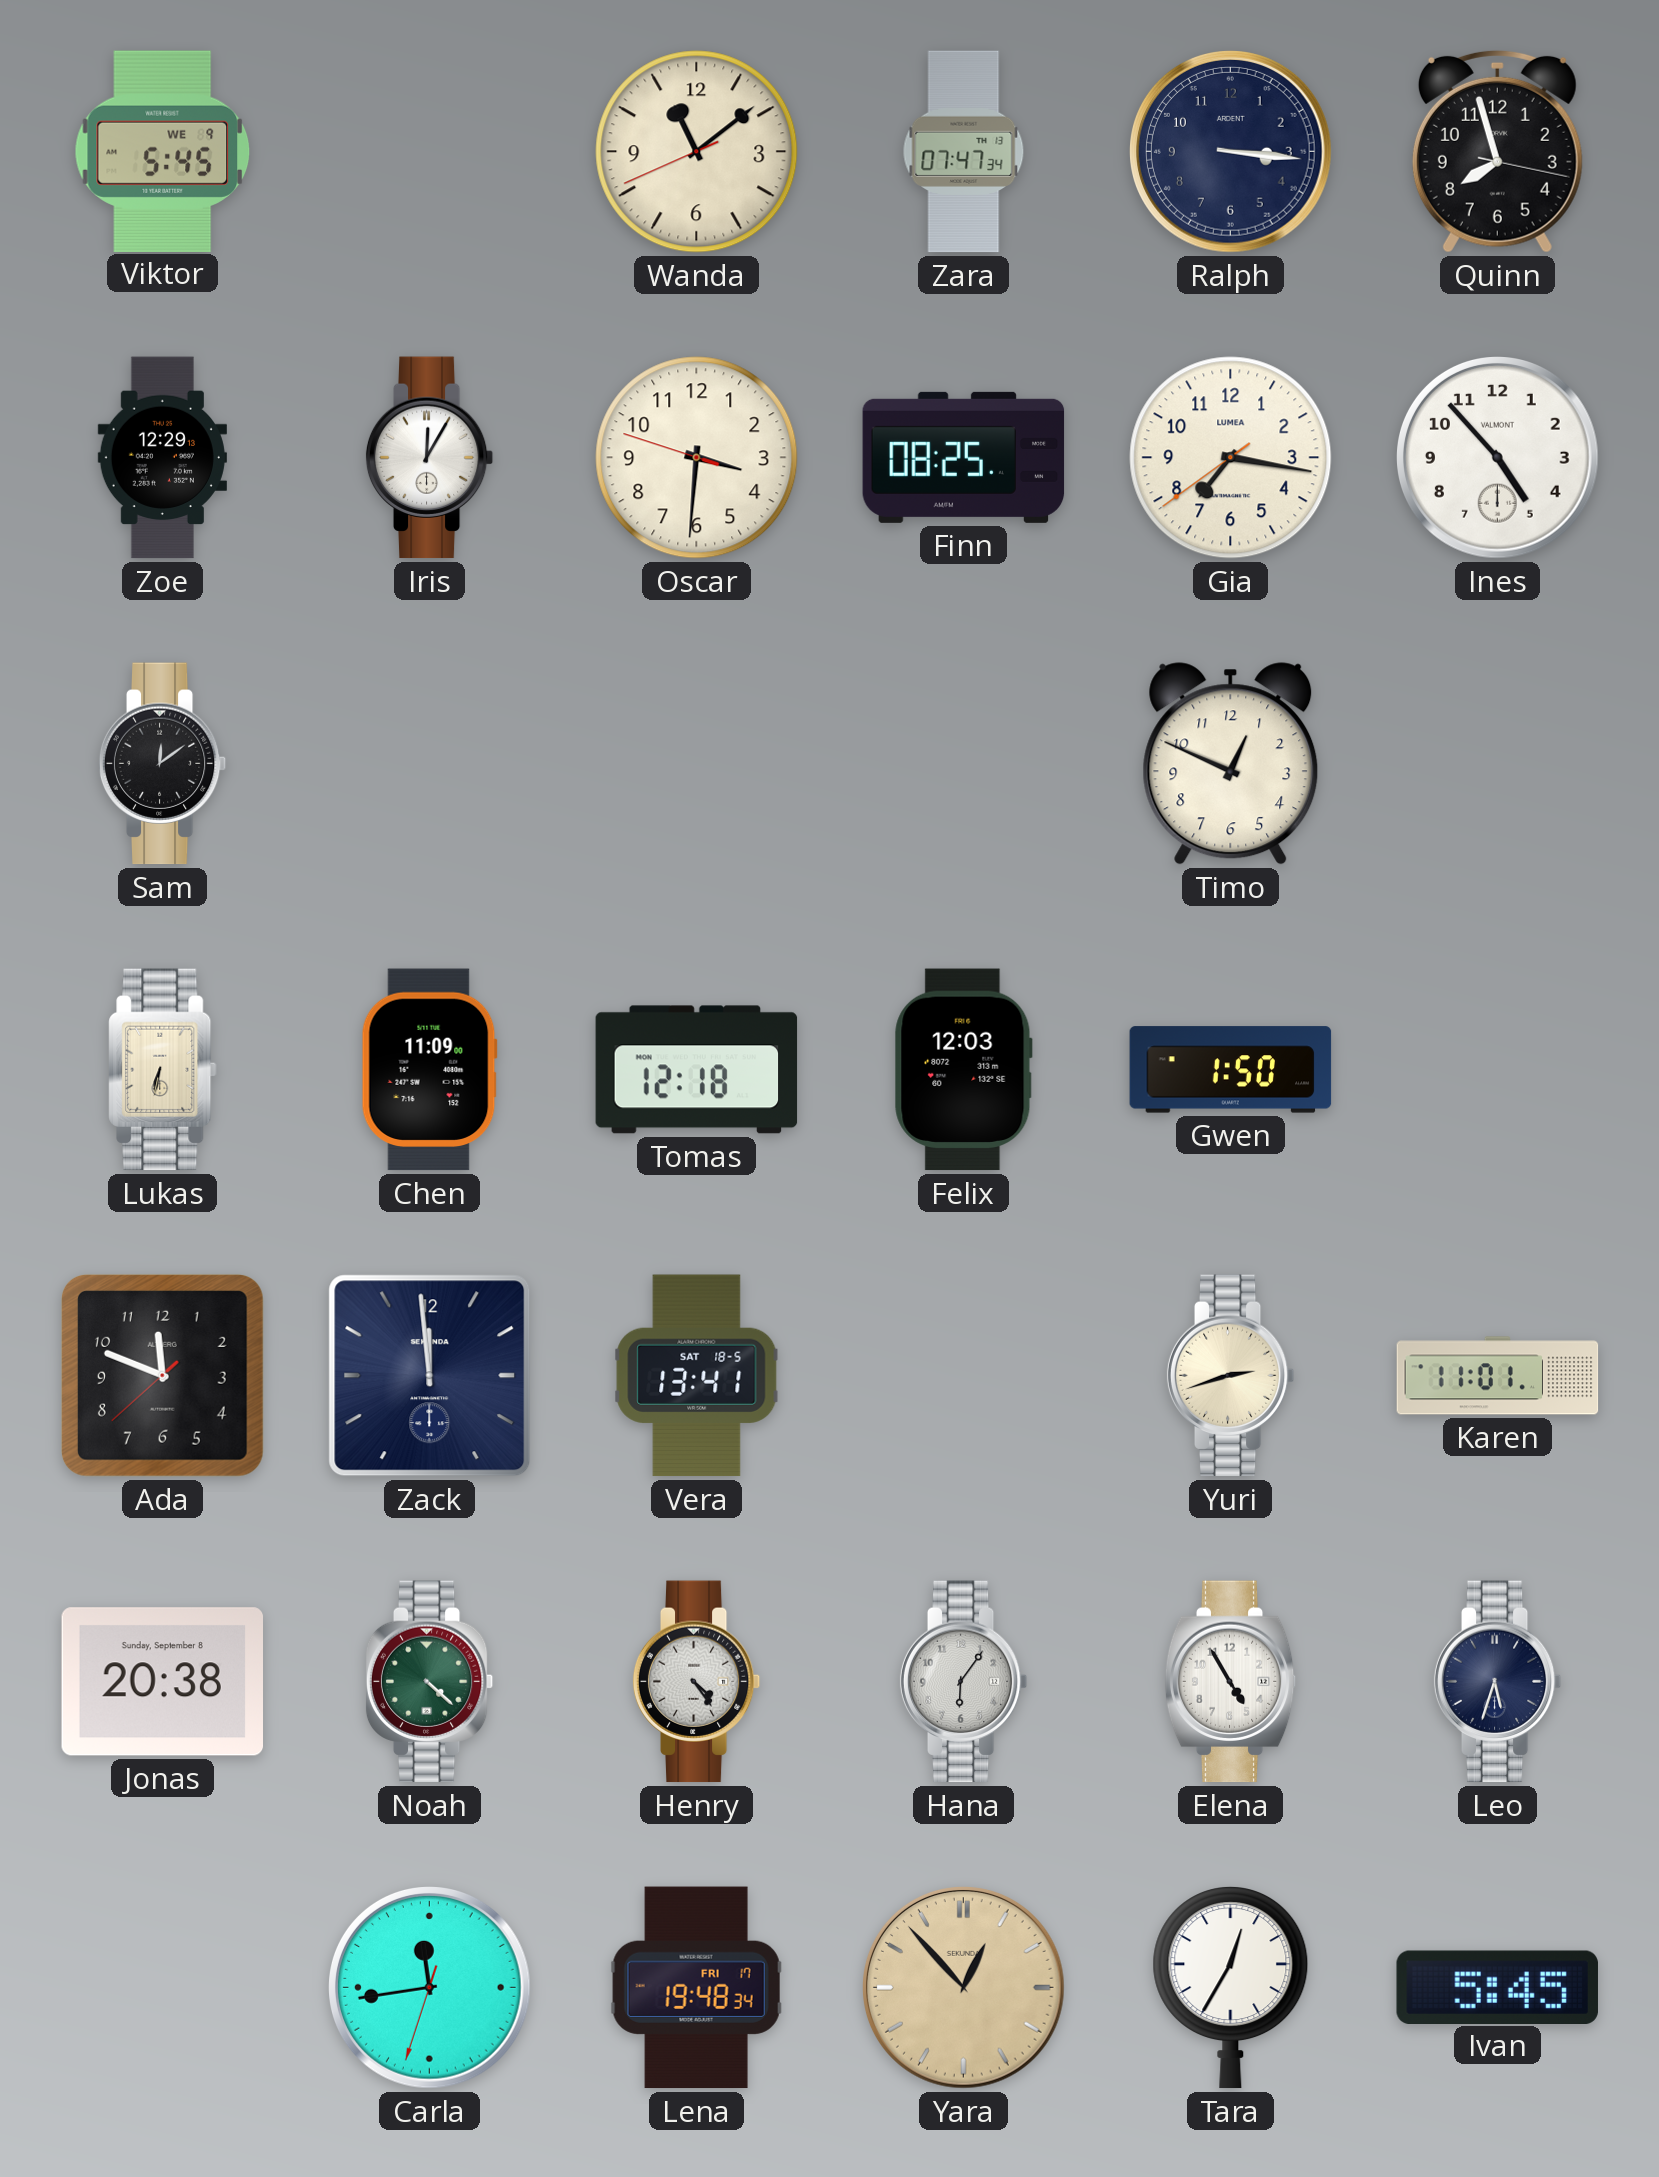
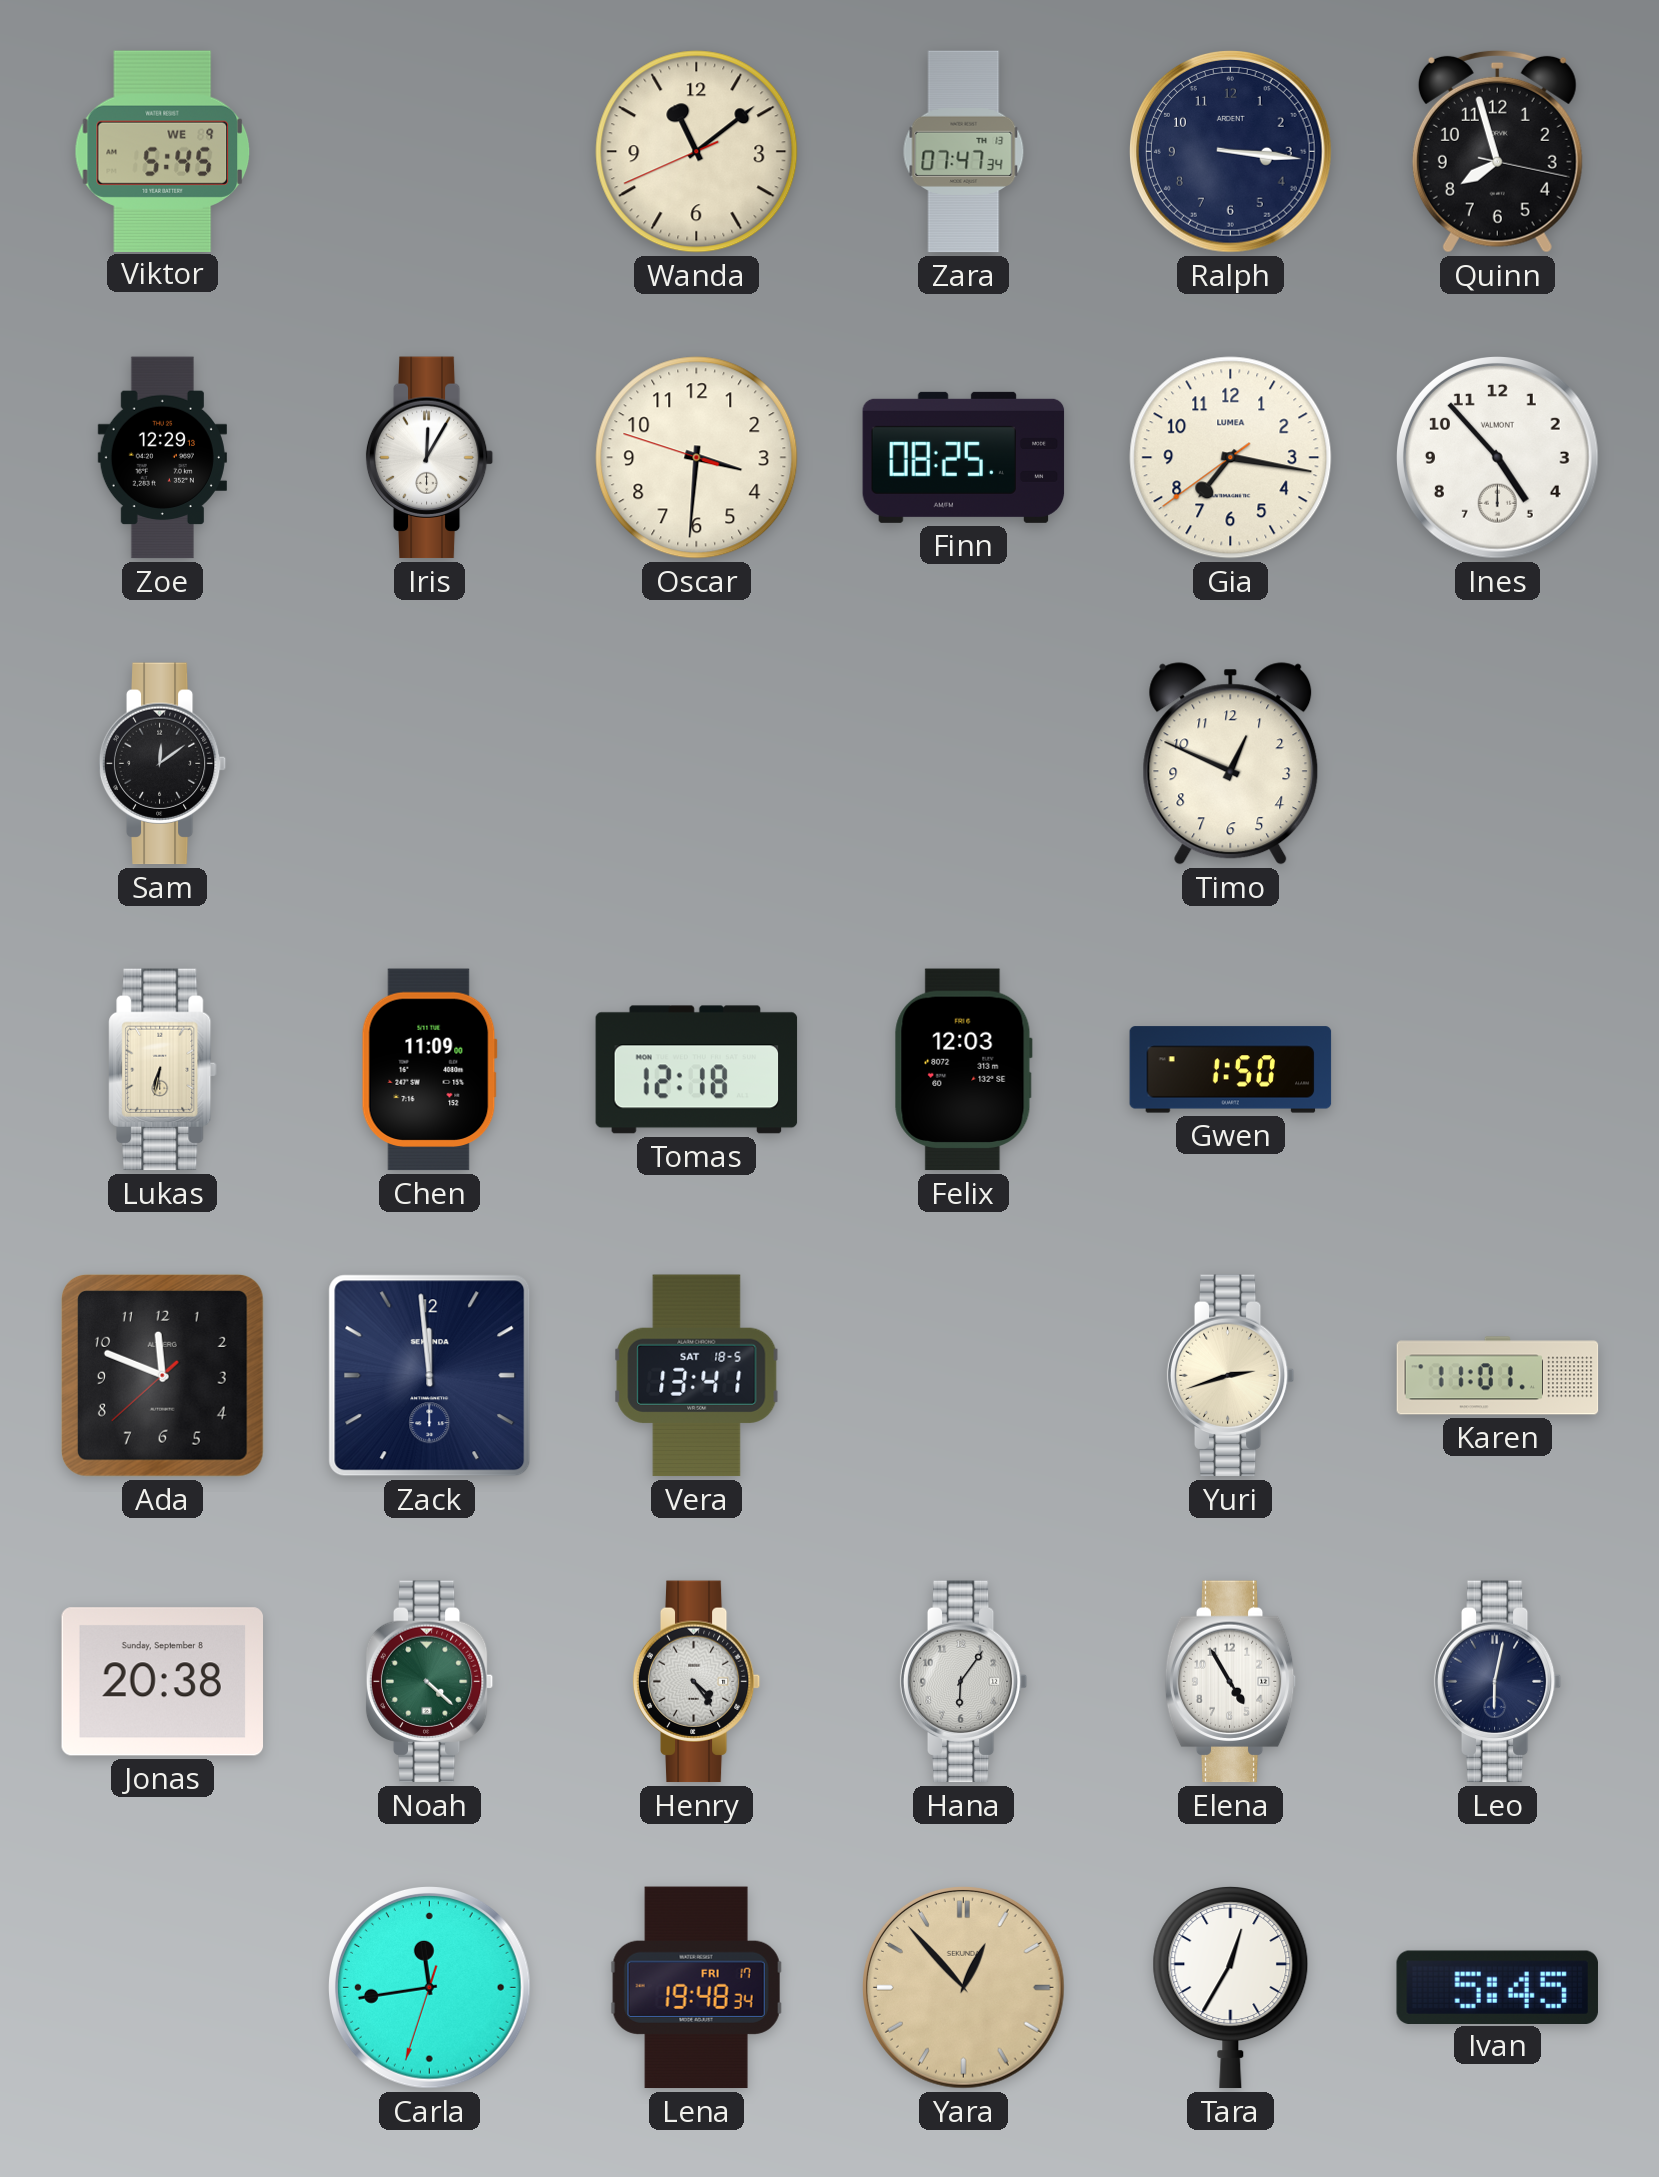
Leo: 5:33 -> 6:02
